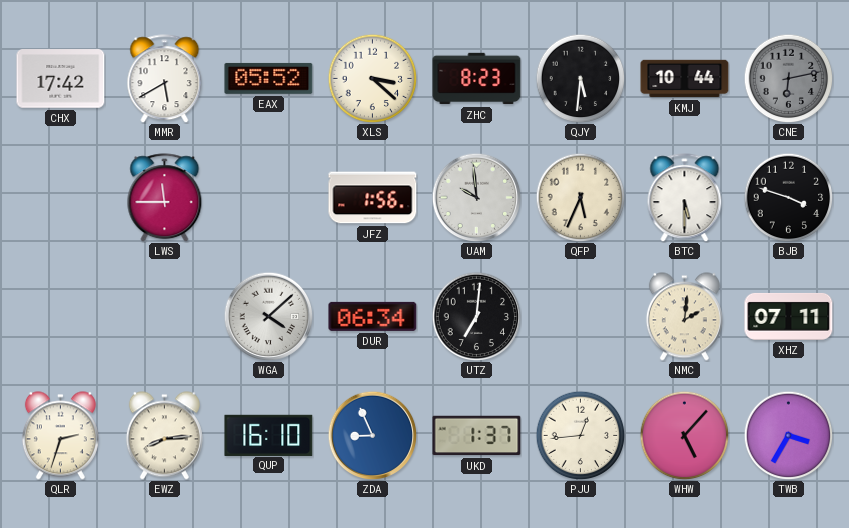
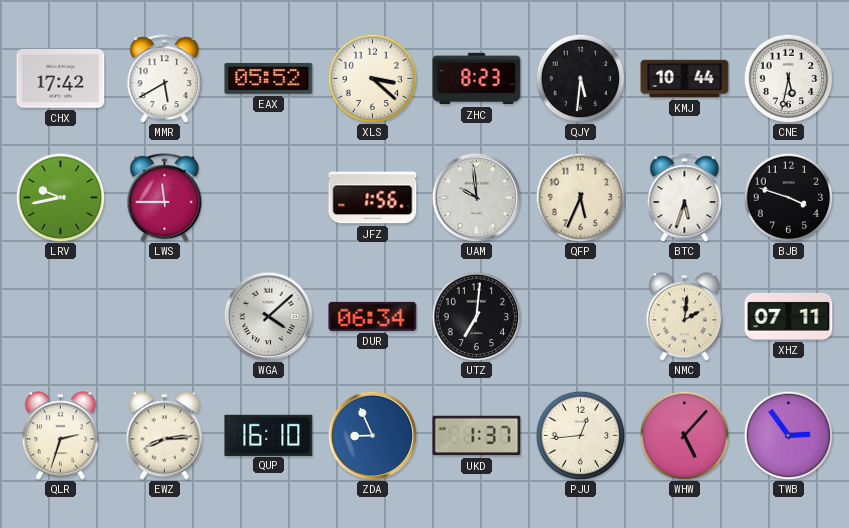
CNE: 6:13 -> 5:32
CNE dial: grey -> white
LRV: none -> 9:43
BTC: 5:30 -> 5:33
TWB: 3:35 -> 2:54
